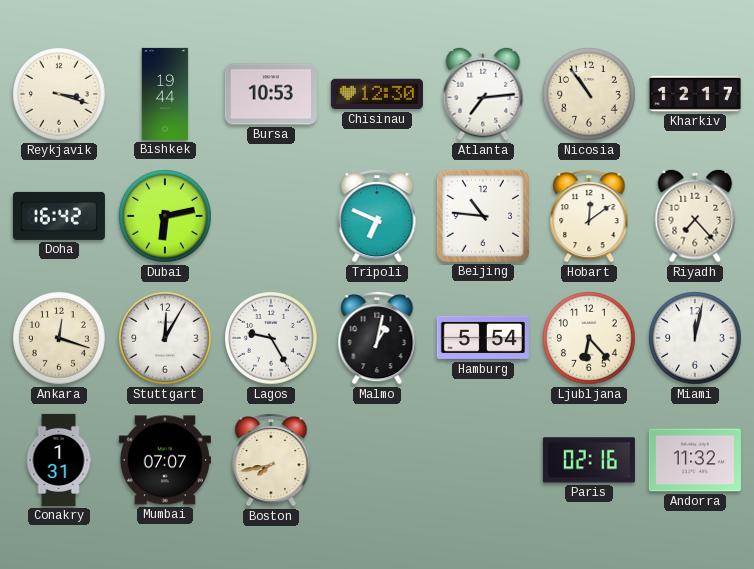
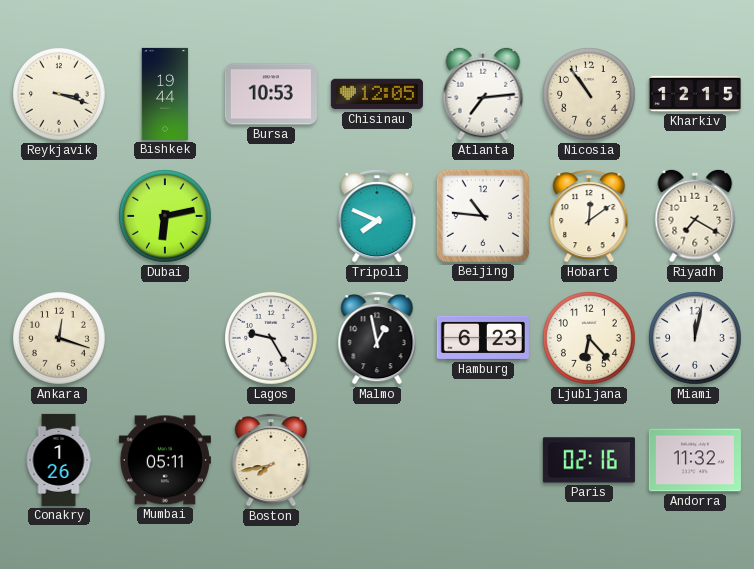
Chisinau: 12:30 -> 12:05
Kharkiv: 12:17 -> 12:15
Doha: 16:42 -> none
Tripoli: 6:49 -> 7:49
Riyadh: 7:23 -> 7:20
Stuttgart: 12:05 -> none
Malmo: 1:02 -> 12:58
Hamburg: 5:54 -> 6:23
Conakry: 1:31 -> 1:26
Mumbai: 07:07 -> 05:11
